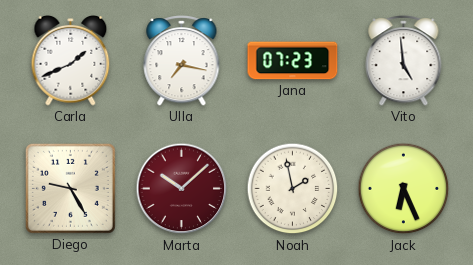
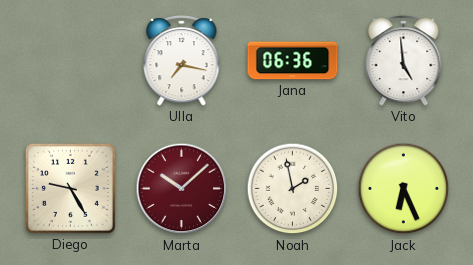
Carla: 1:41 -> none
Jana: 07:23 -> 06:36
